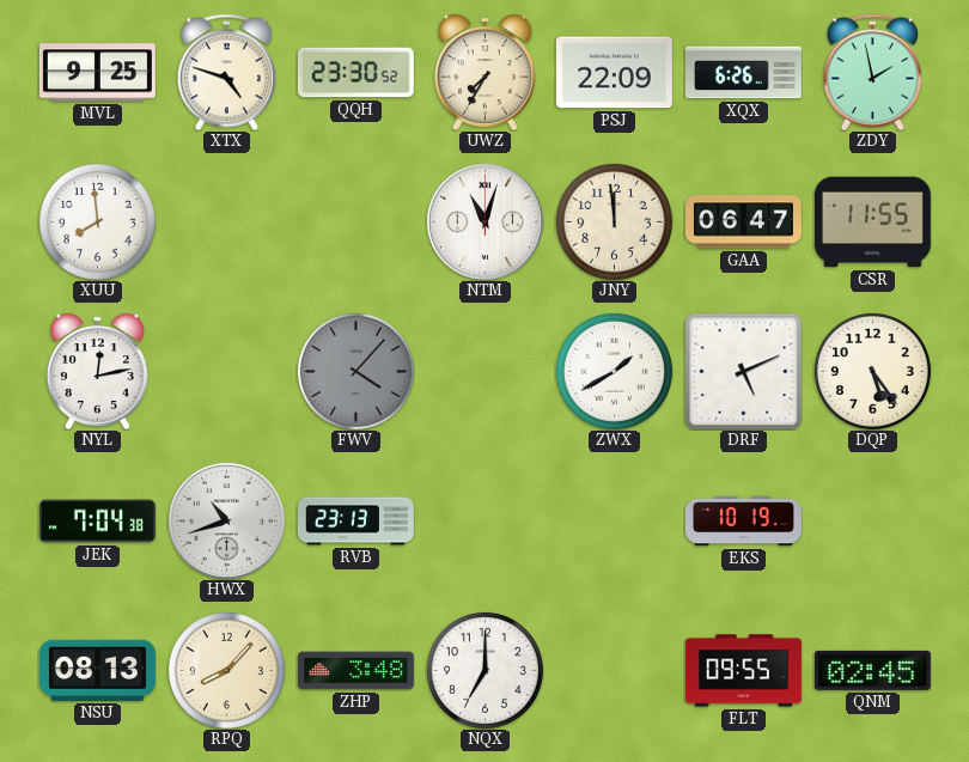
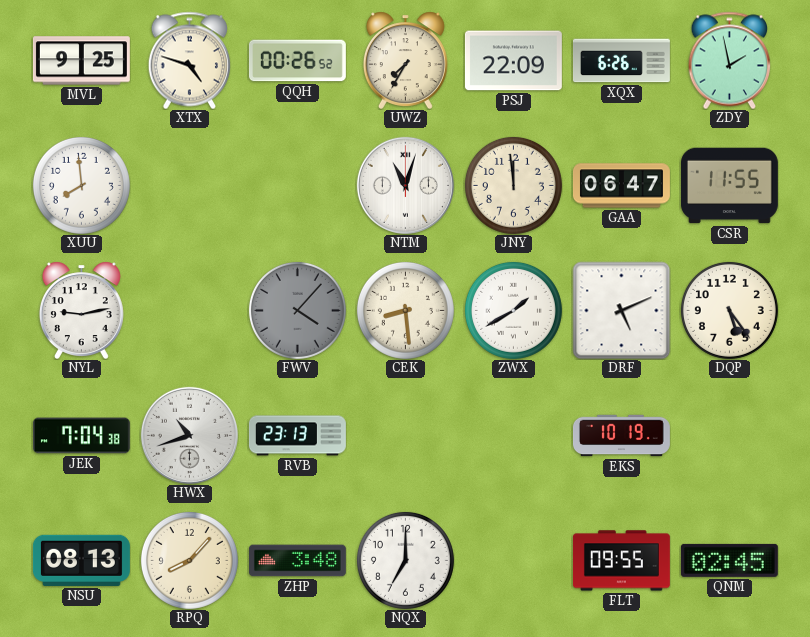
QQH: 23:30 -> 00:26
NYL: 12:13 -> 9:13
CEK: none -> 8:29
